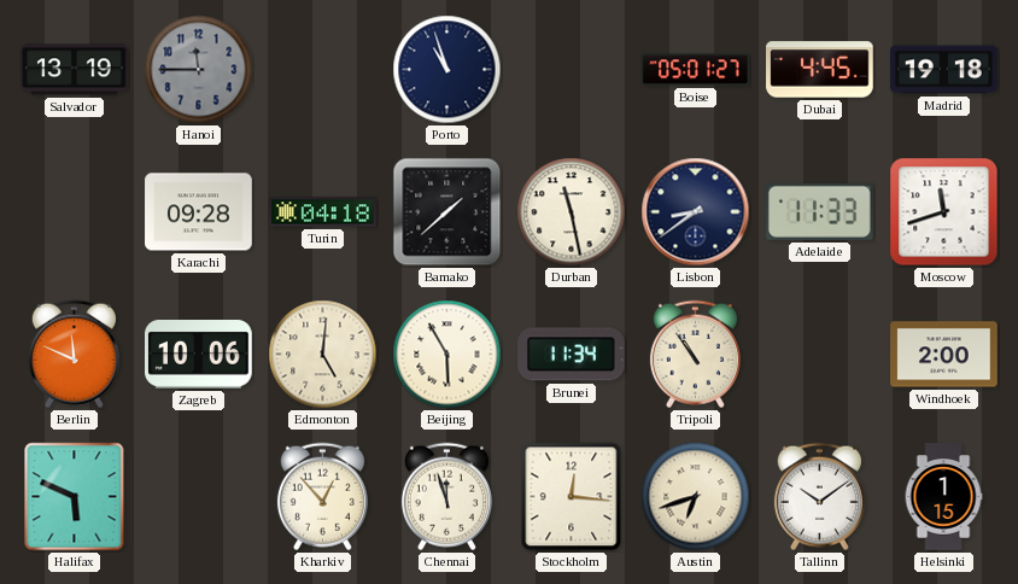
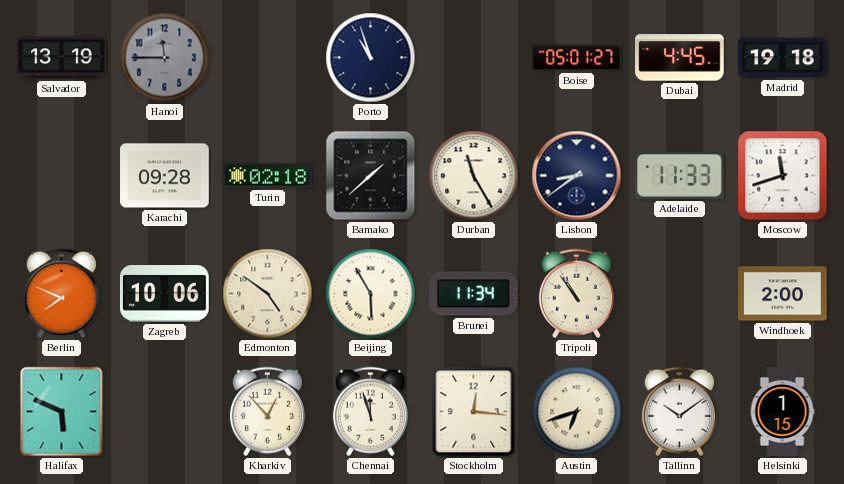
Turin: 04:18 -> 02:18
Durban: 11:28 -> 11:25
Berlin: 11:49 -> 7:49
Edmonton: 5:01 -> 4:51
